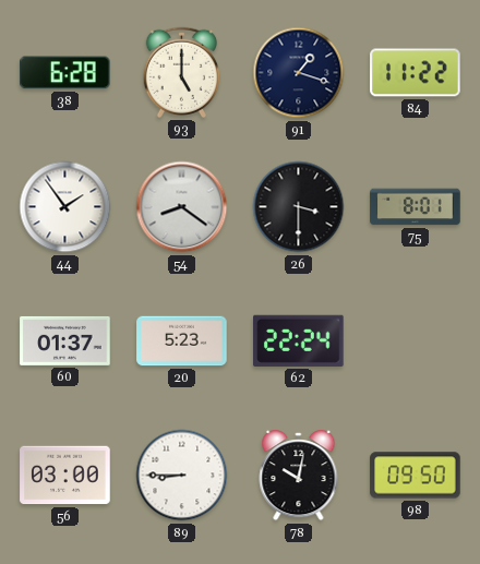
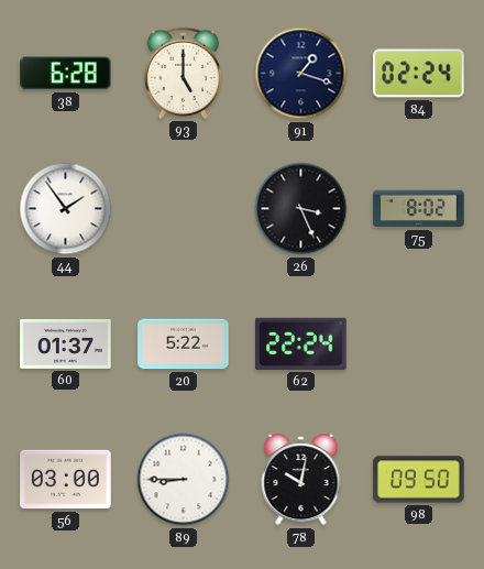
84: 11:22 -> 02:24
54: 8:21 -> none
26: 3:30 -> 3:26
75: 8:01 -> 8:02
20: 5:23 -> 5:22
